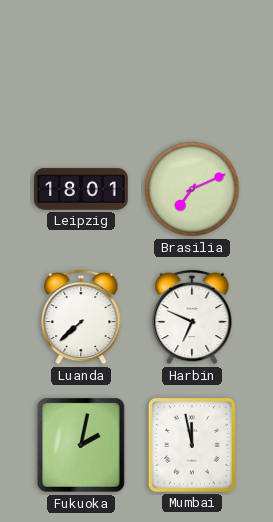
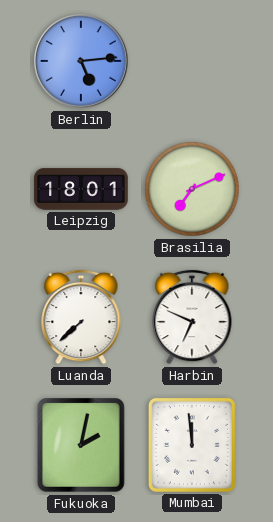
Berlin: none -> 5:14
Mumbai: 11:58 -> 11:59
